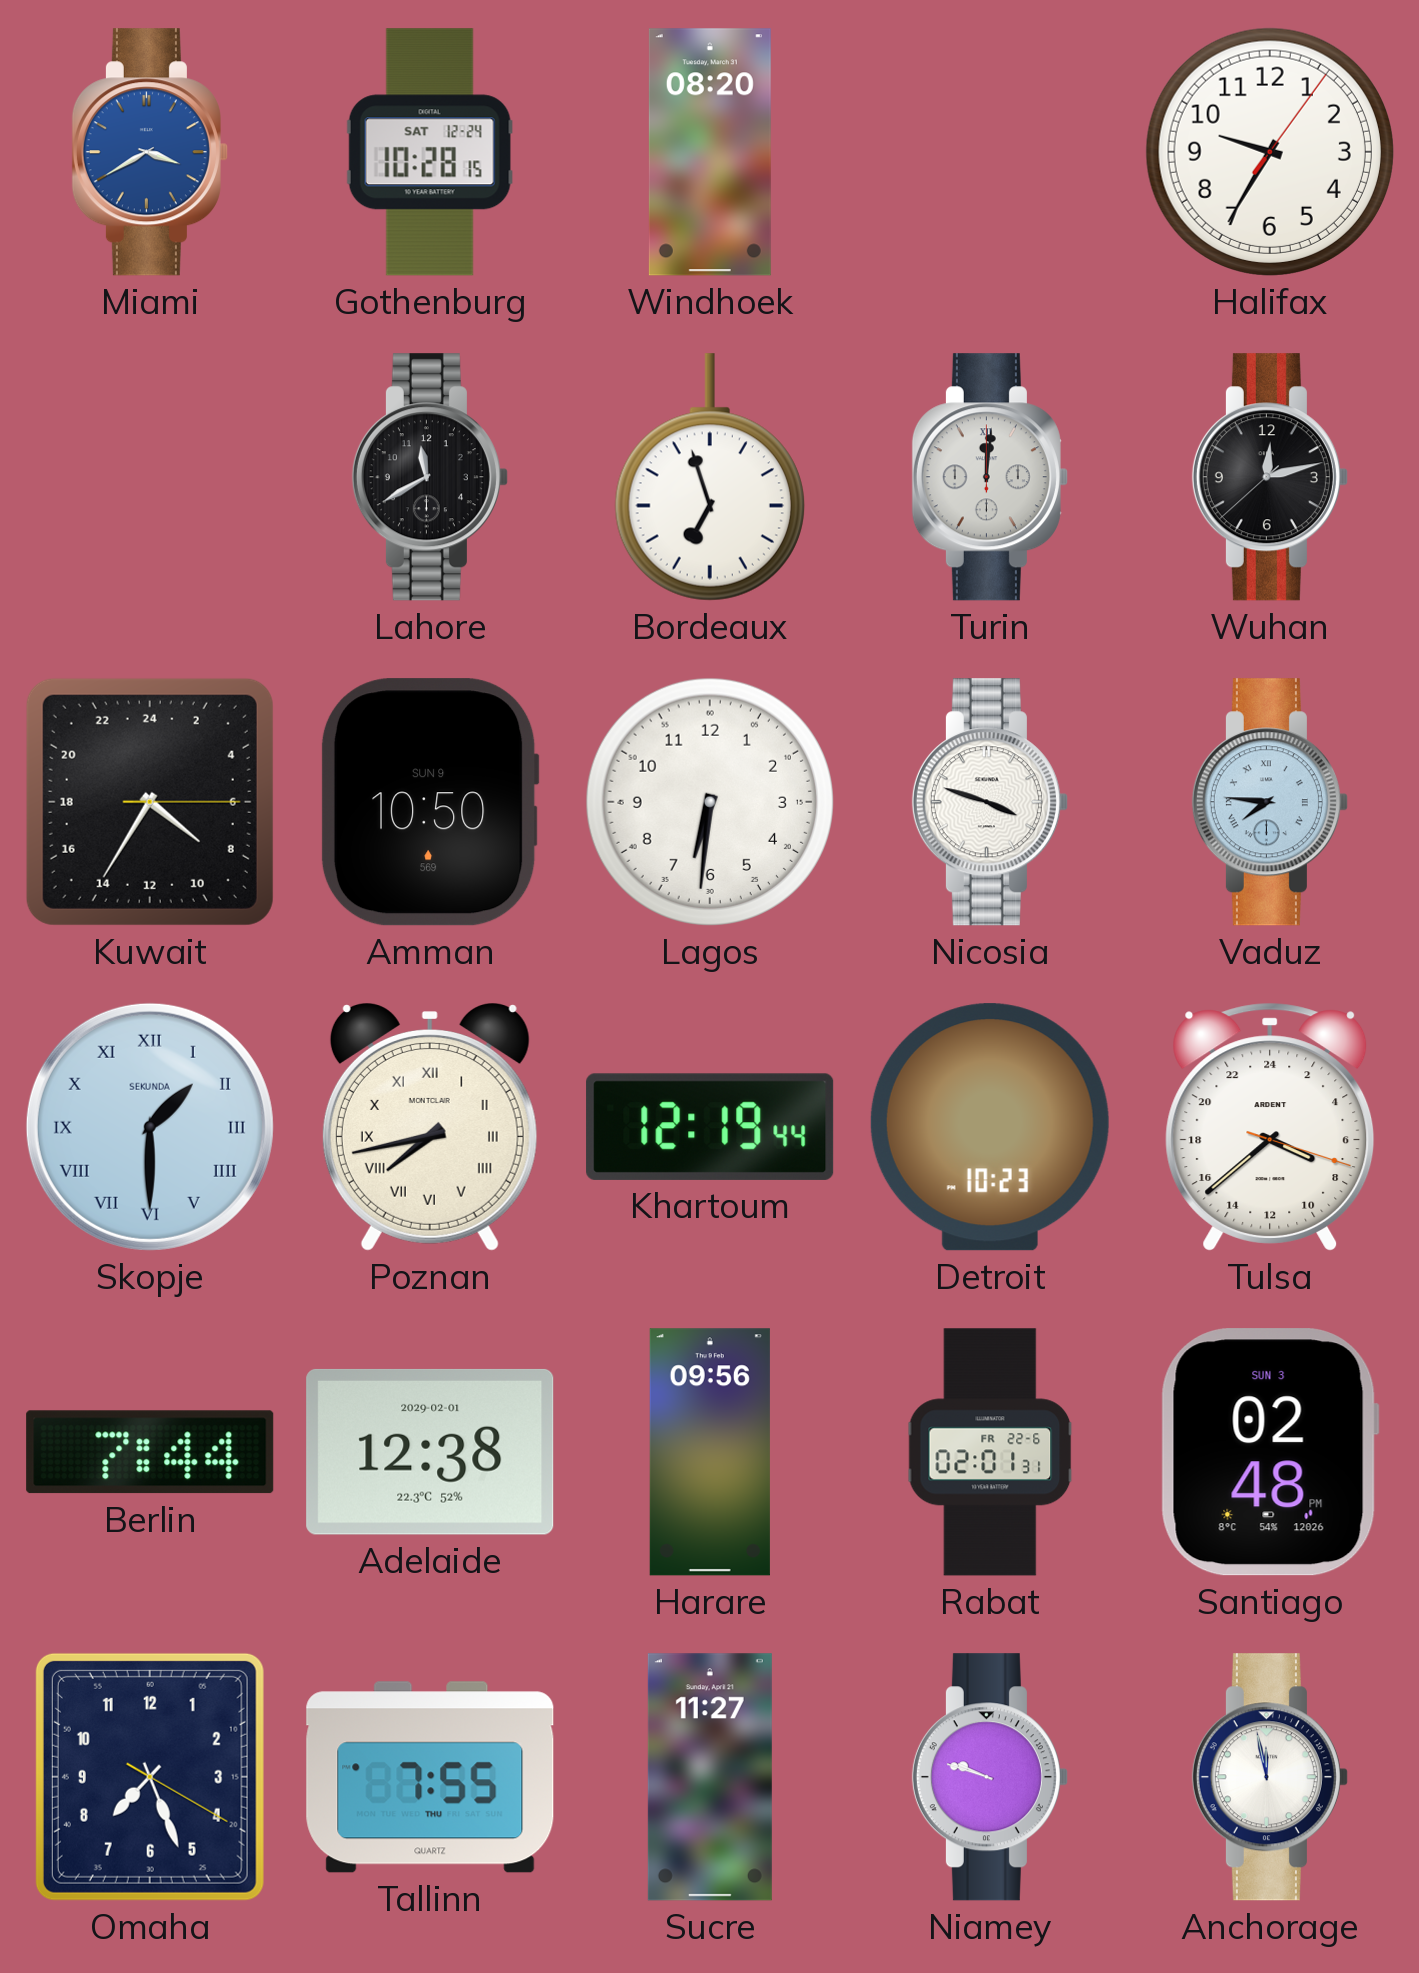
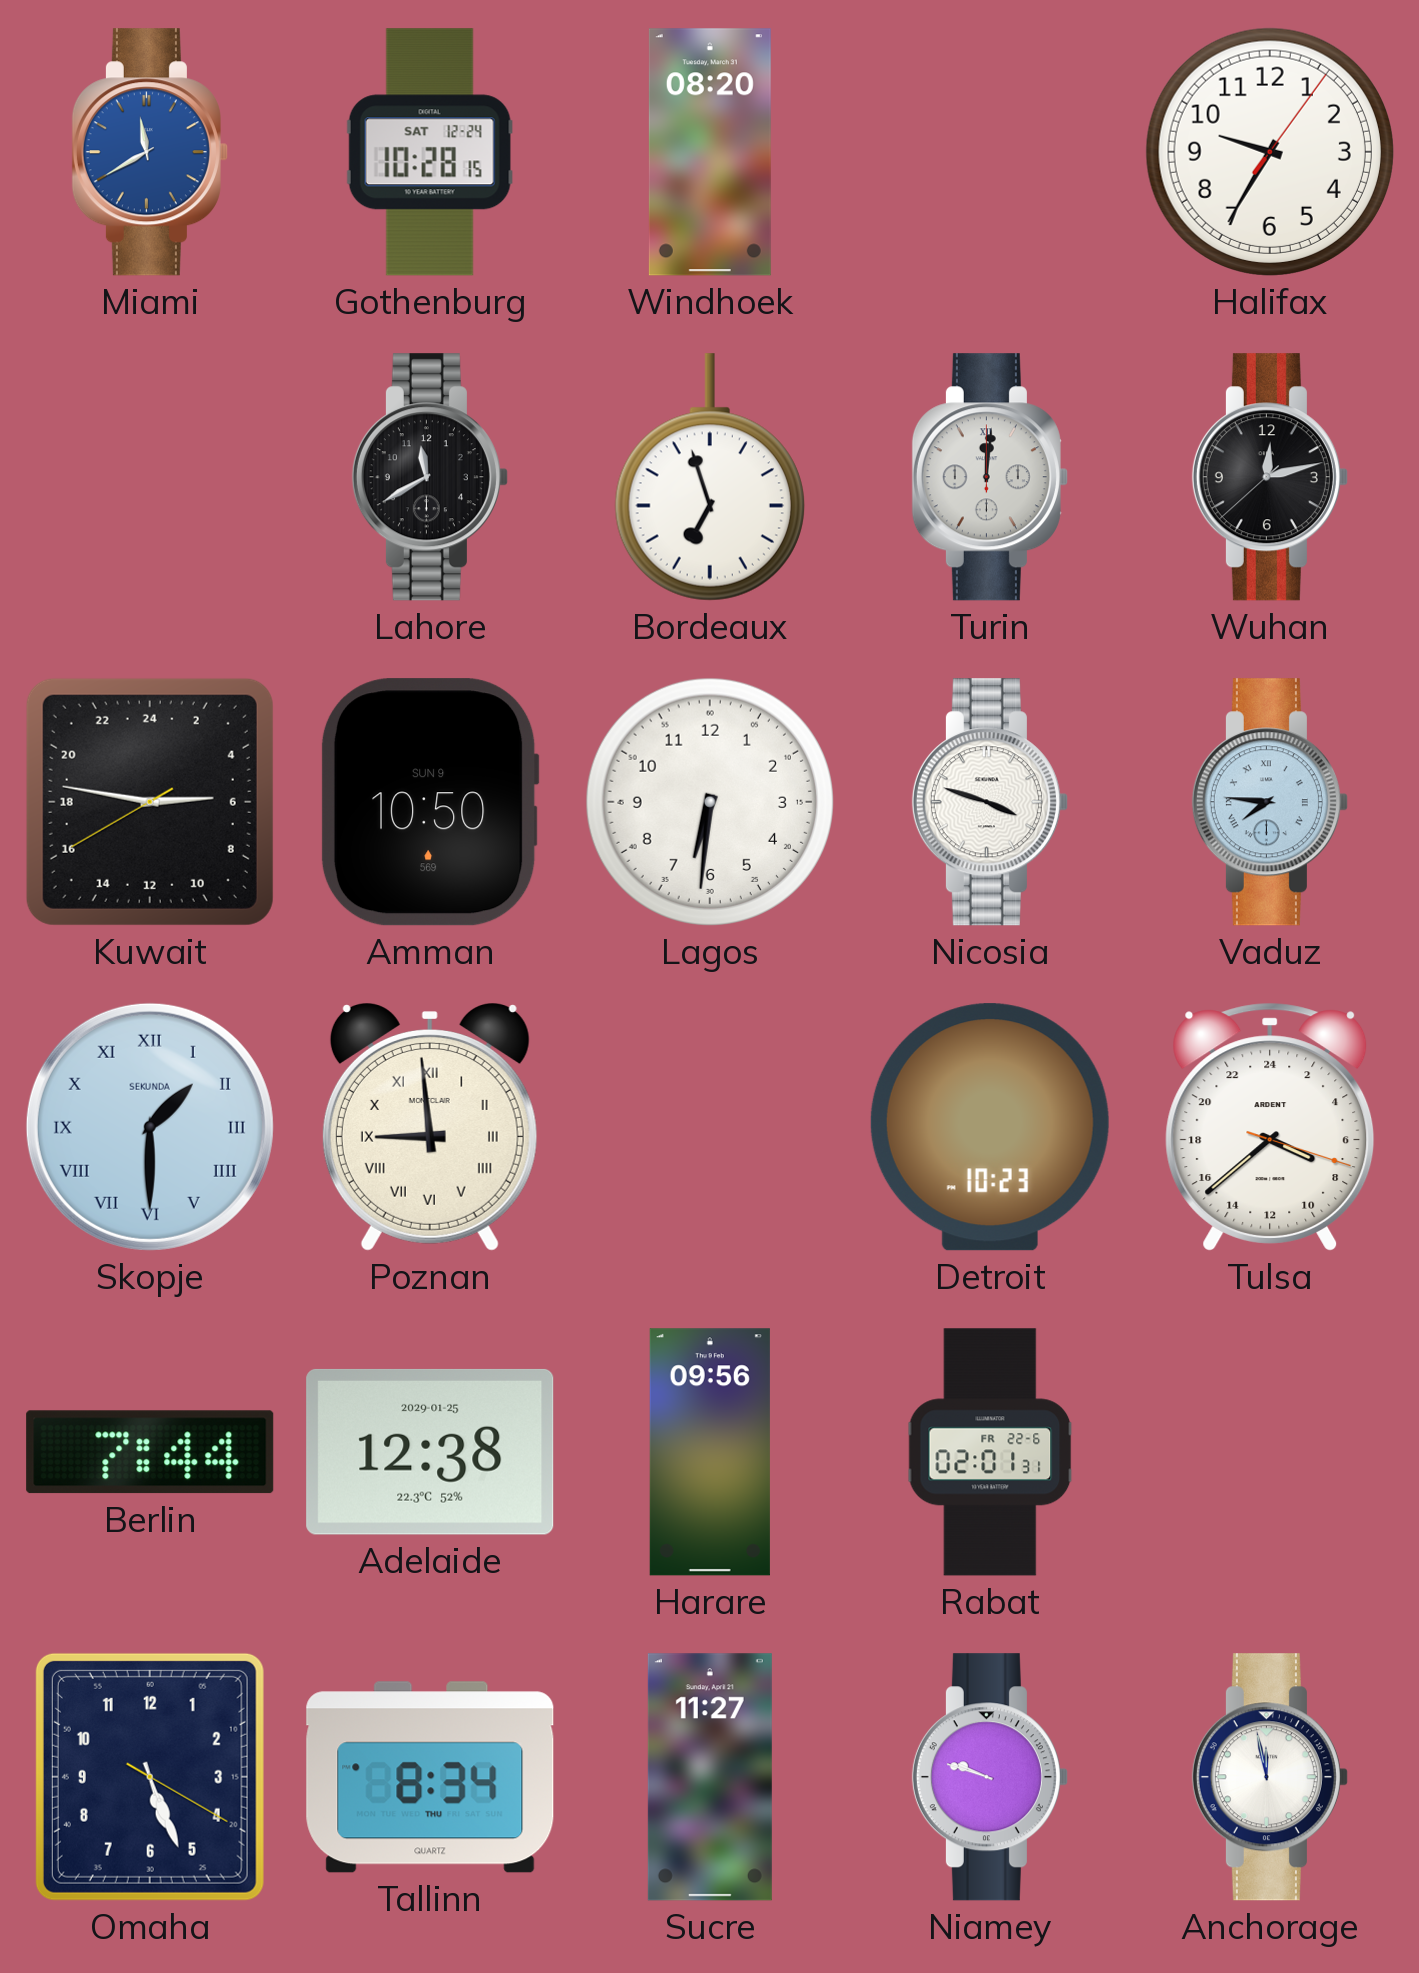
Miami: 3:40 -> 11:40
Kuwait: 8:35 -> 5:46
Poznan: 7:43 -> 8:59
Khartoum: 12:19 -> none
Adelaide date: 2029-02-01 -> 2029-01-25
Santiago: 02:48 -> none
Omaha: 7:26 -> 5:26
Tallinn: 7:55 -> 8:34
